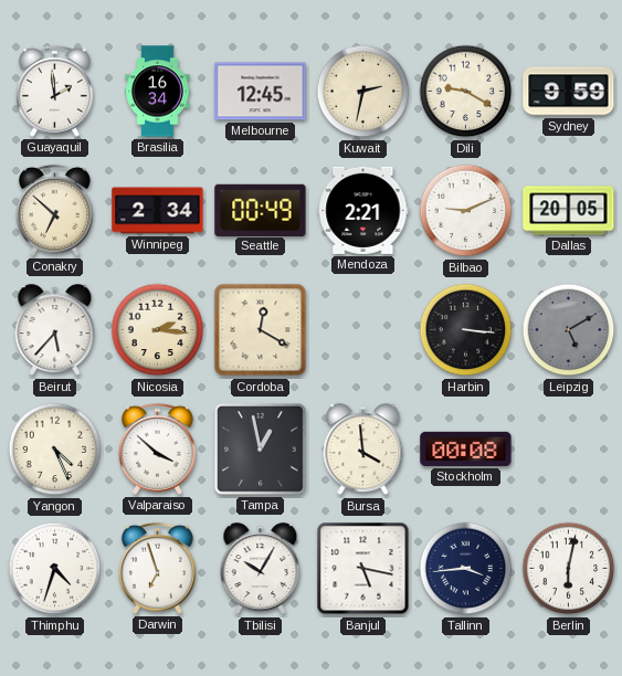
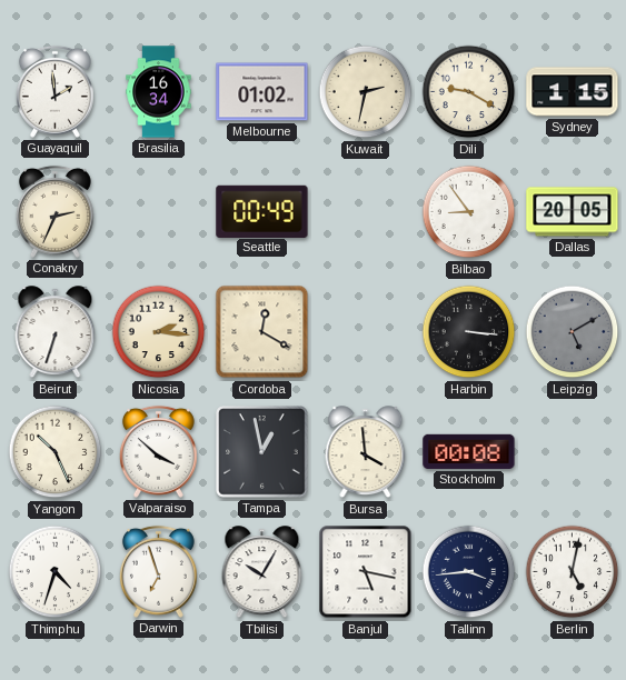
Melbourne: 12:45 -> 01:02
Sydney: 9:59 -> 1:15
Conakry: 6:52 -> 2:34
Winnipeg: 2:34 -> none
Mendoza: 2:21 -> none
Bilbao: 9:11 -> 8:54
Beirut: 5:37 -> 6:33
Yangon: 4:26 -> 10:26
Berlin: 6:02 -> 5:02
